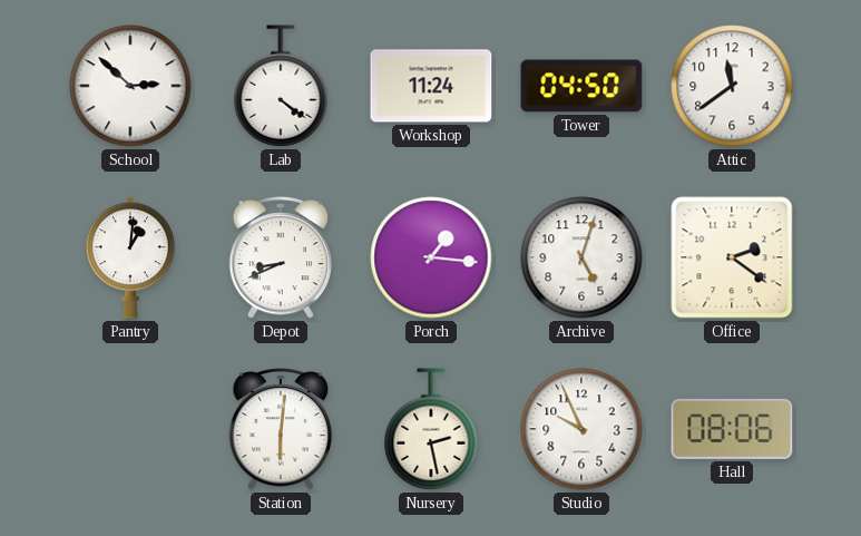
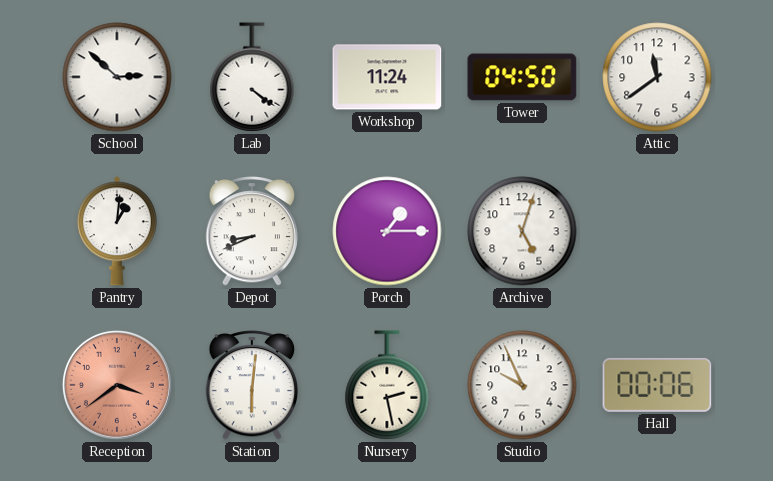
Porch: 1:16 -> 1:15
Office: 2:21 -> none
Reception: none -> 3:39
Hall: 08:06 -> 00:06
